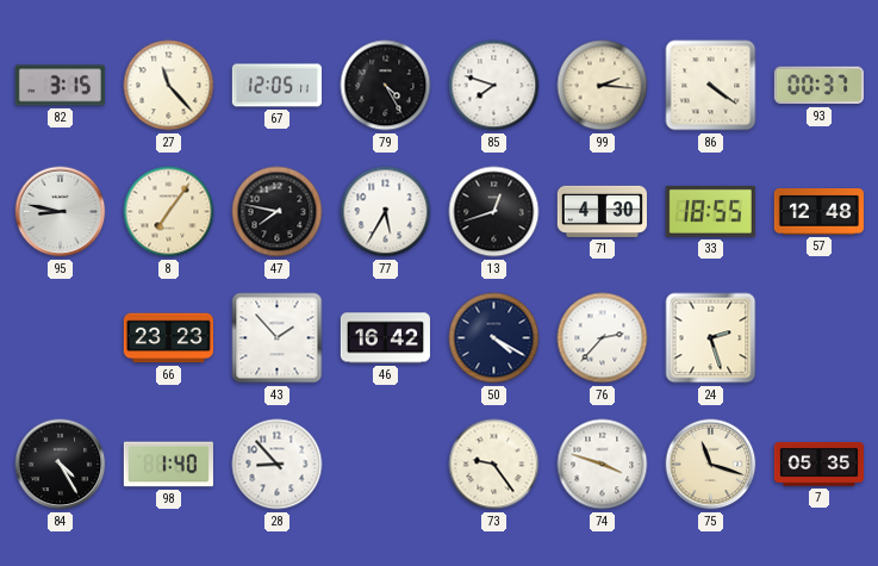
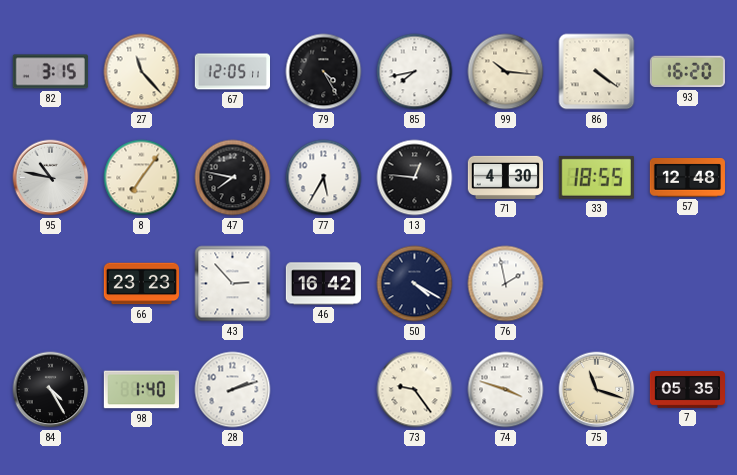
85: 7:48 -> 7:43
99: 2:16 -> 10:16
93: 00:37 -> 16:20
95: 8:47 -> 10:47
13: 12:42 -> 12:46
43: 1:53 -> 2:53
76: 2:37 -> 1:58
24: 2:27 -> none
28: 8:53 -> 2:12
